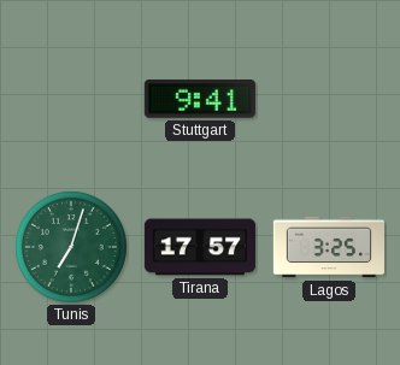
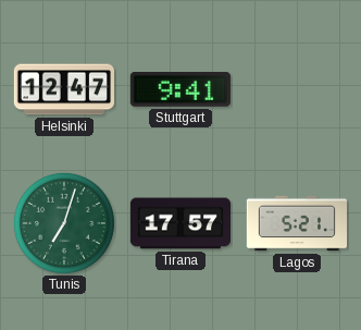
Helsinki: none -> 12:47
Lagos: 3:25 -> 5:21
